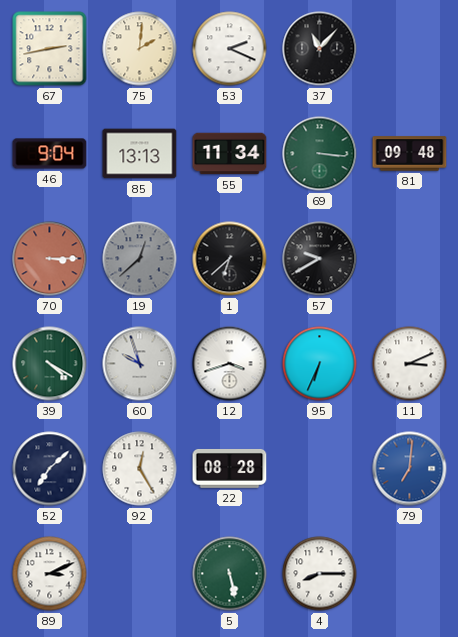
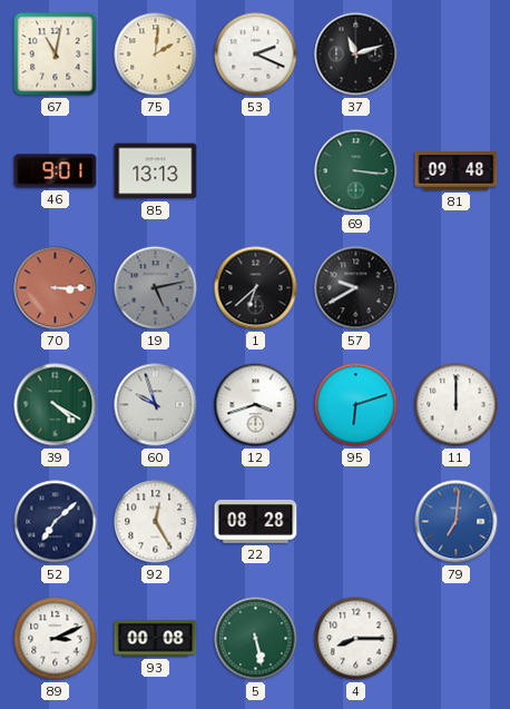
67: 2:43 -> 11:02
37: 11:07 -> 11:12
46: 9:04 -> 9:01
55: 11:34 -> none
19: 12:38 -> 5:13
95: 6:34 -> 6:12
11: 3:11 -> 12:00
93: none -> 00:08
